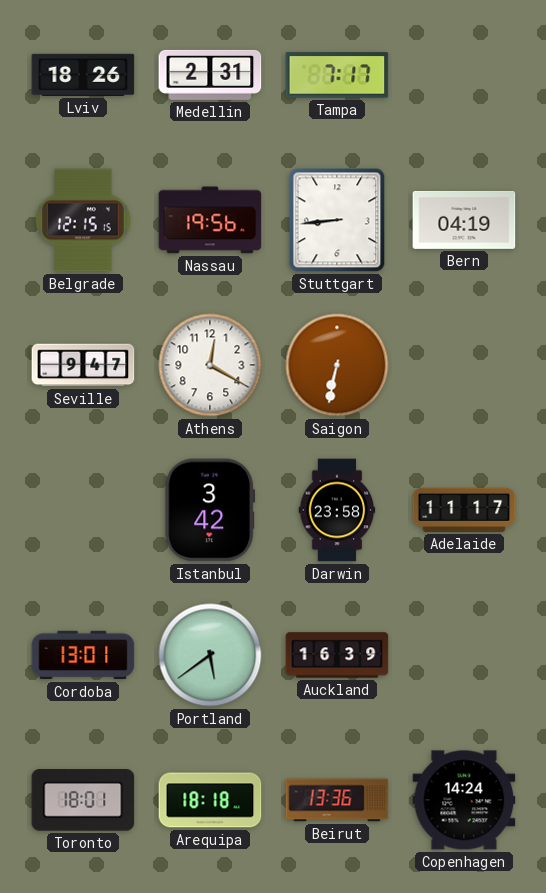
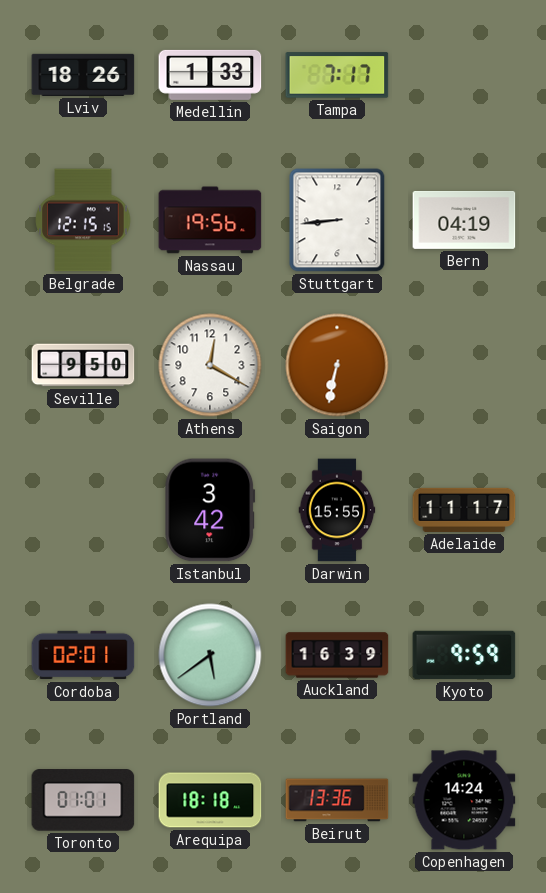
Medellin: 2:31 -> 1:33
Seville: 9:47 -> 9:50
Darwin: 23:58 -> 15:55
Cordoba: 13:01 -> 02:01
Kyoto: none -> 9:59
Toronto: 18:01 -> 01:01
